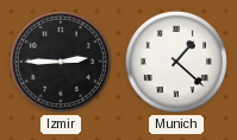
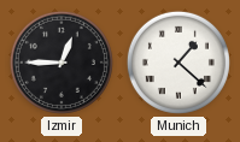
Izmir: 2:45 -> 12:45
